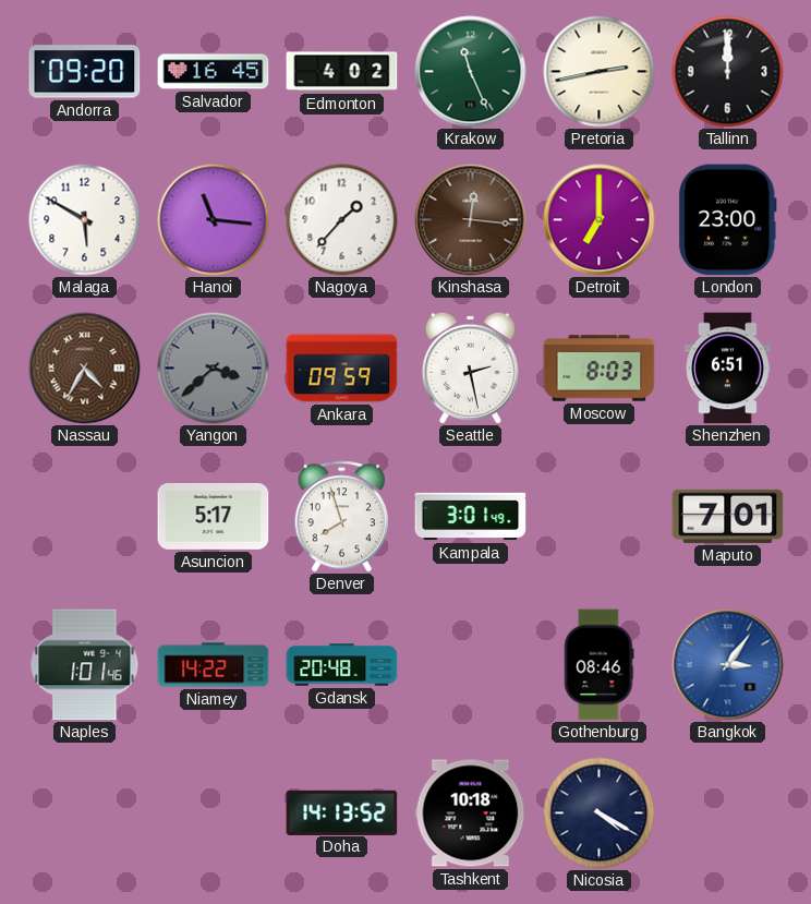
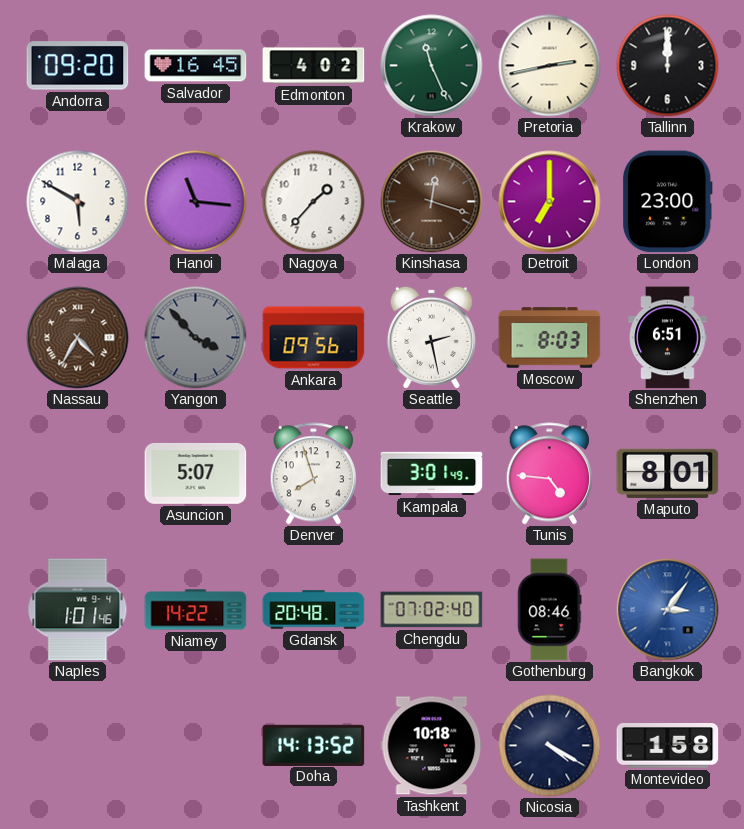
Kinshasa: 12:16 -> 12:18
Yangon: 3:38 -> 3:53
Ankara: 09:59 -> 09:56
Asuncion: 5:17 -> 5:07
Tunis: none -> 4:46
Maputo: 7:01 -> 8:01
Chengdu: none -> 07:02
Montevideo: none -> 1:58
